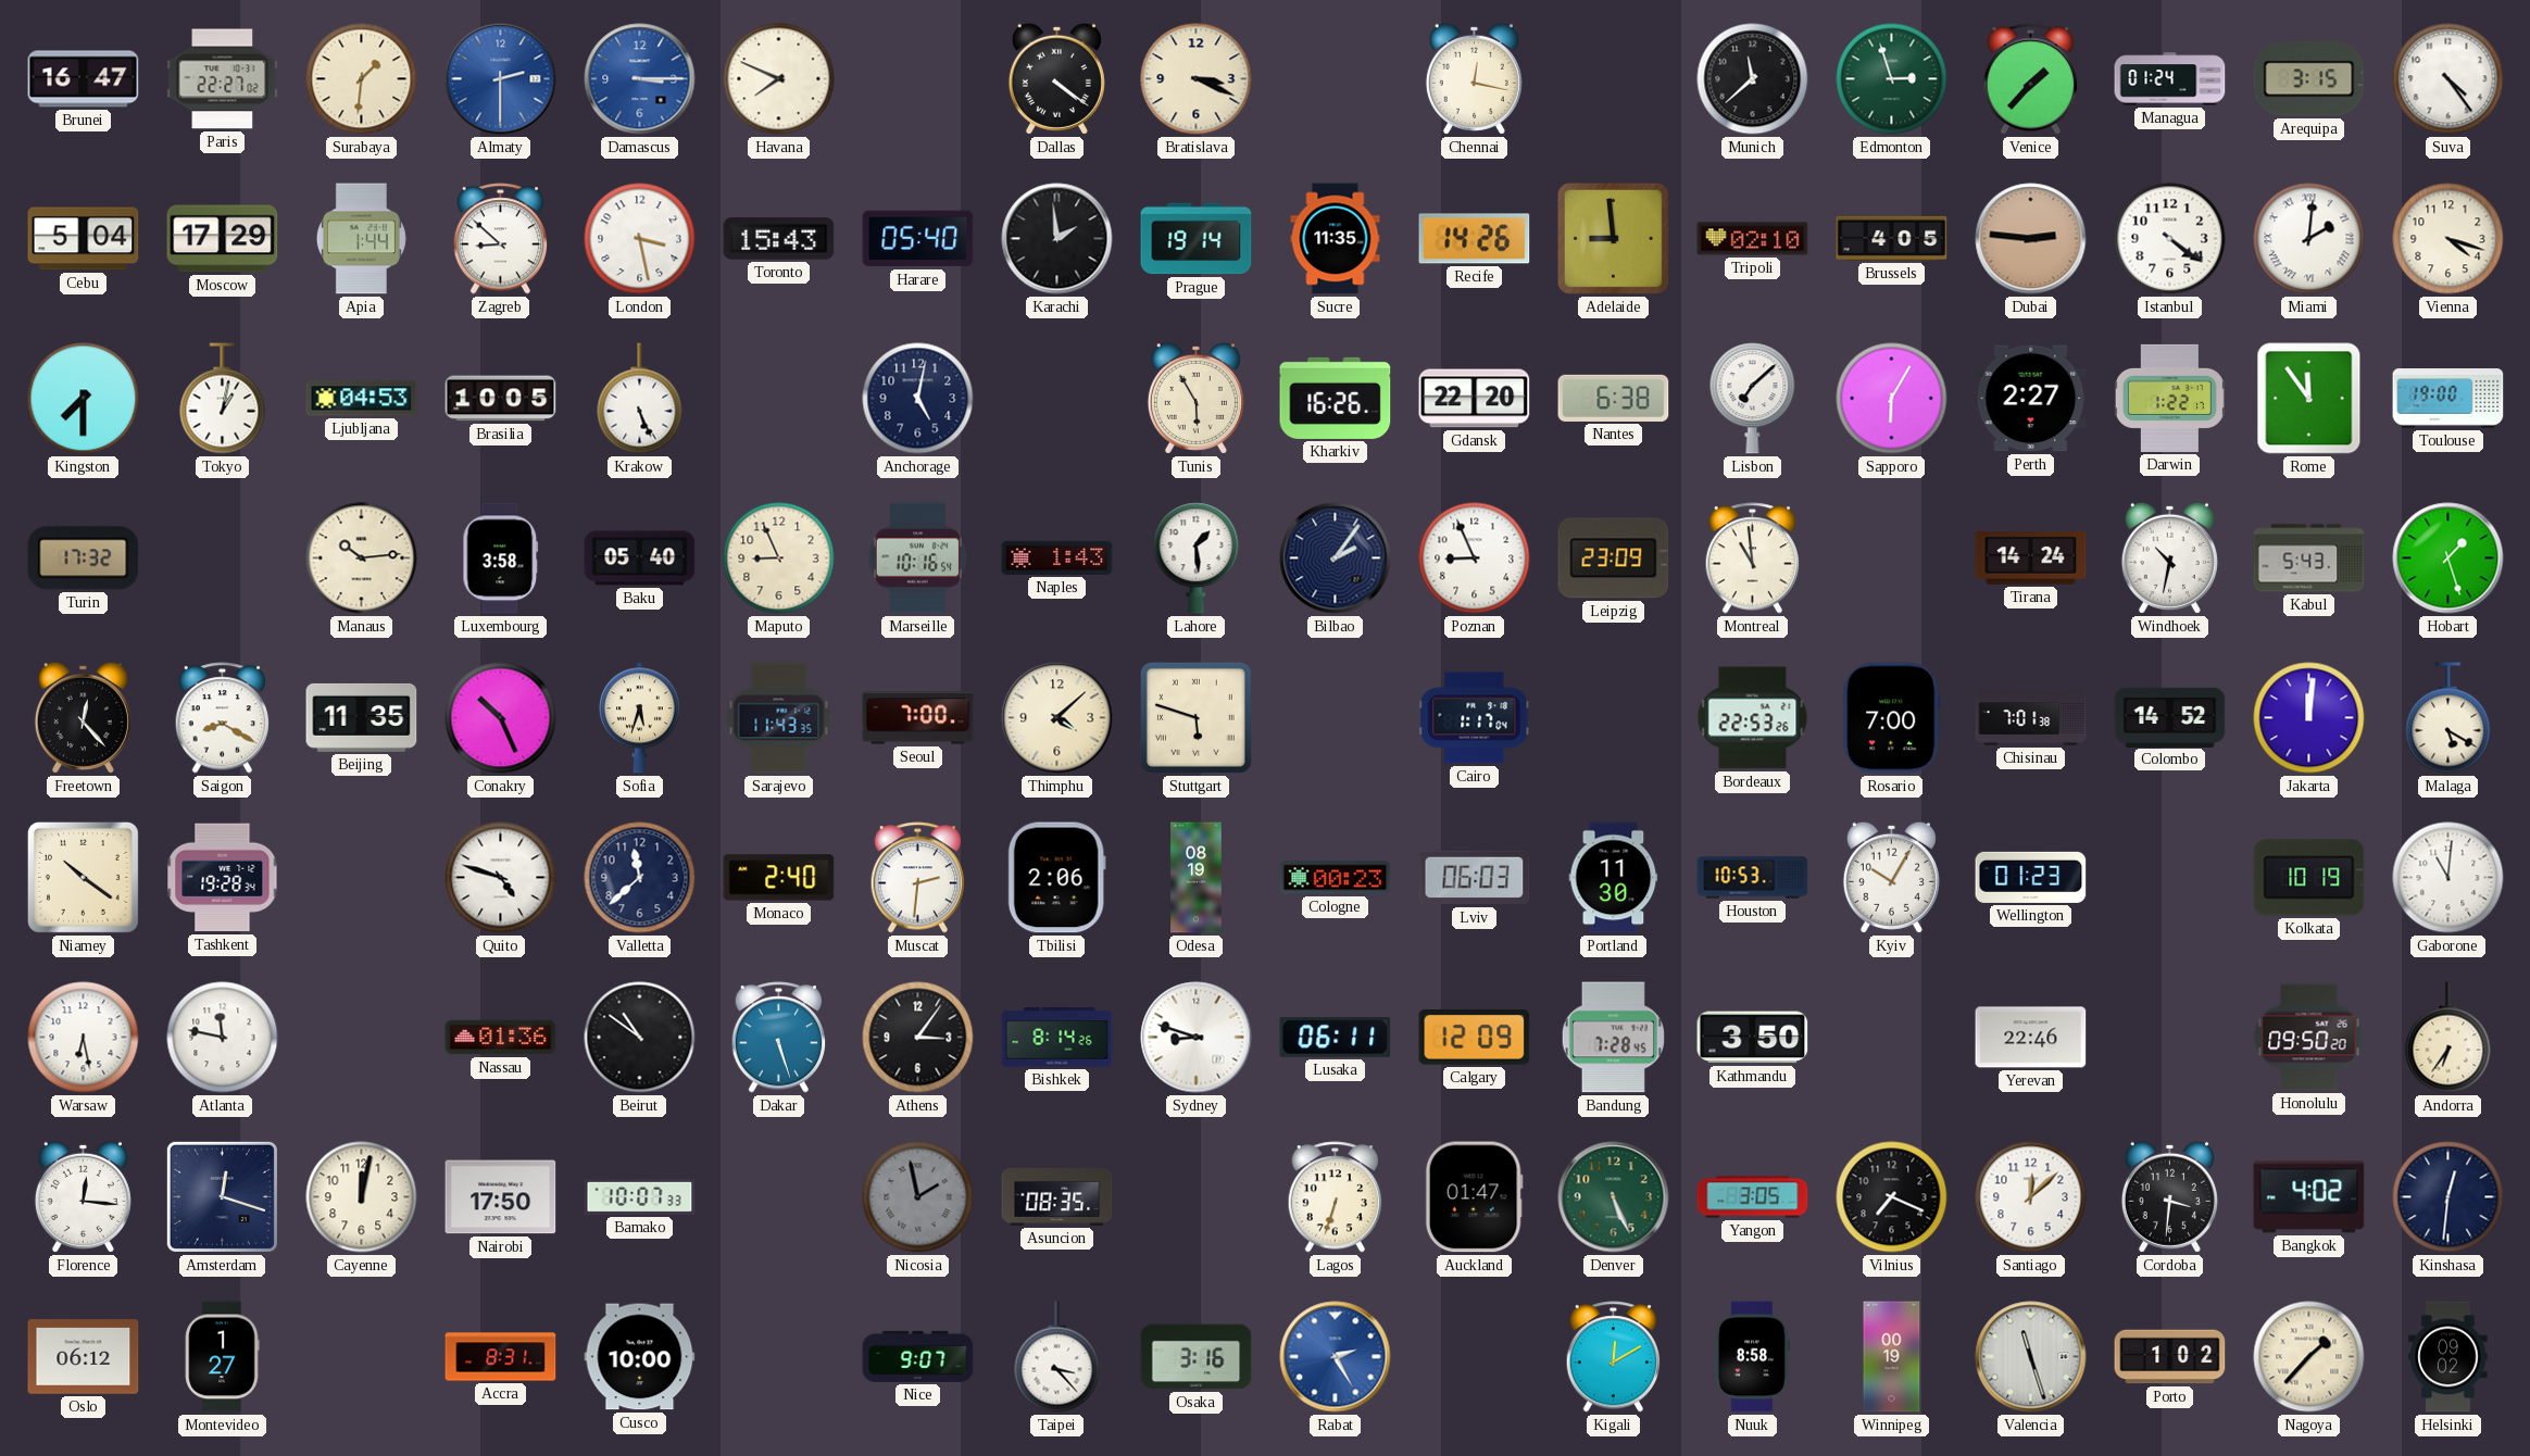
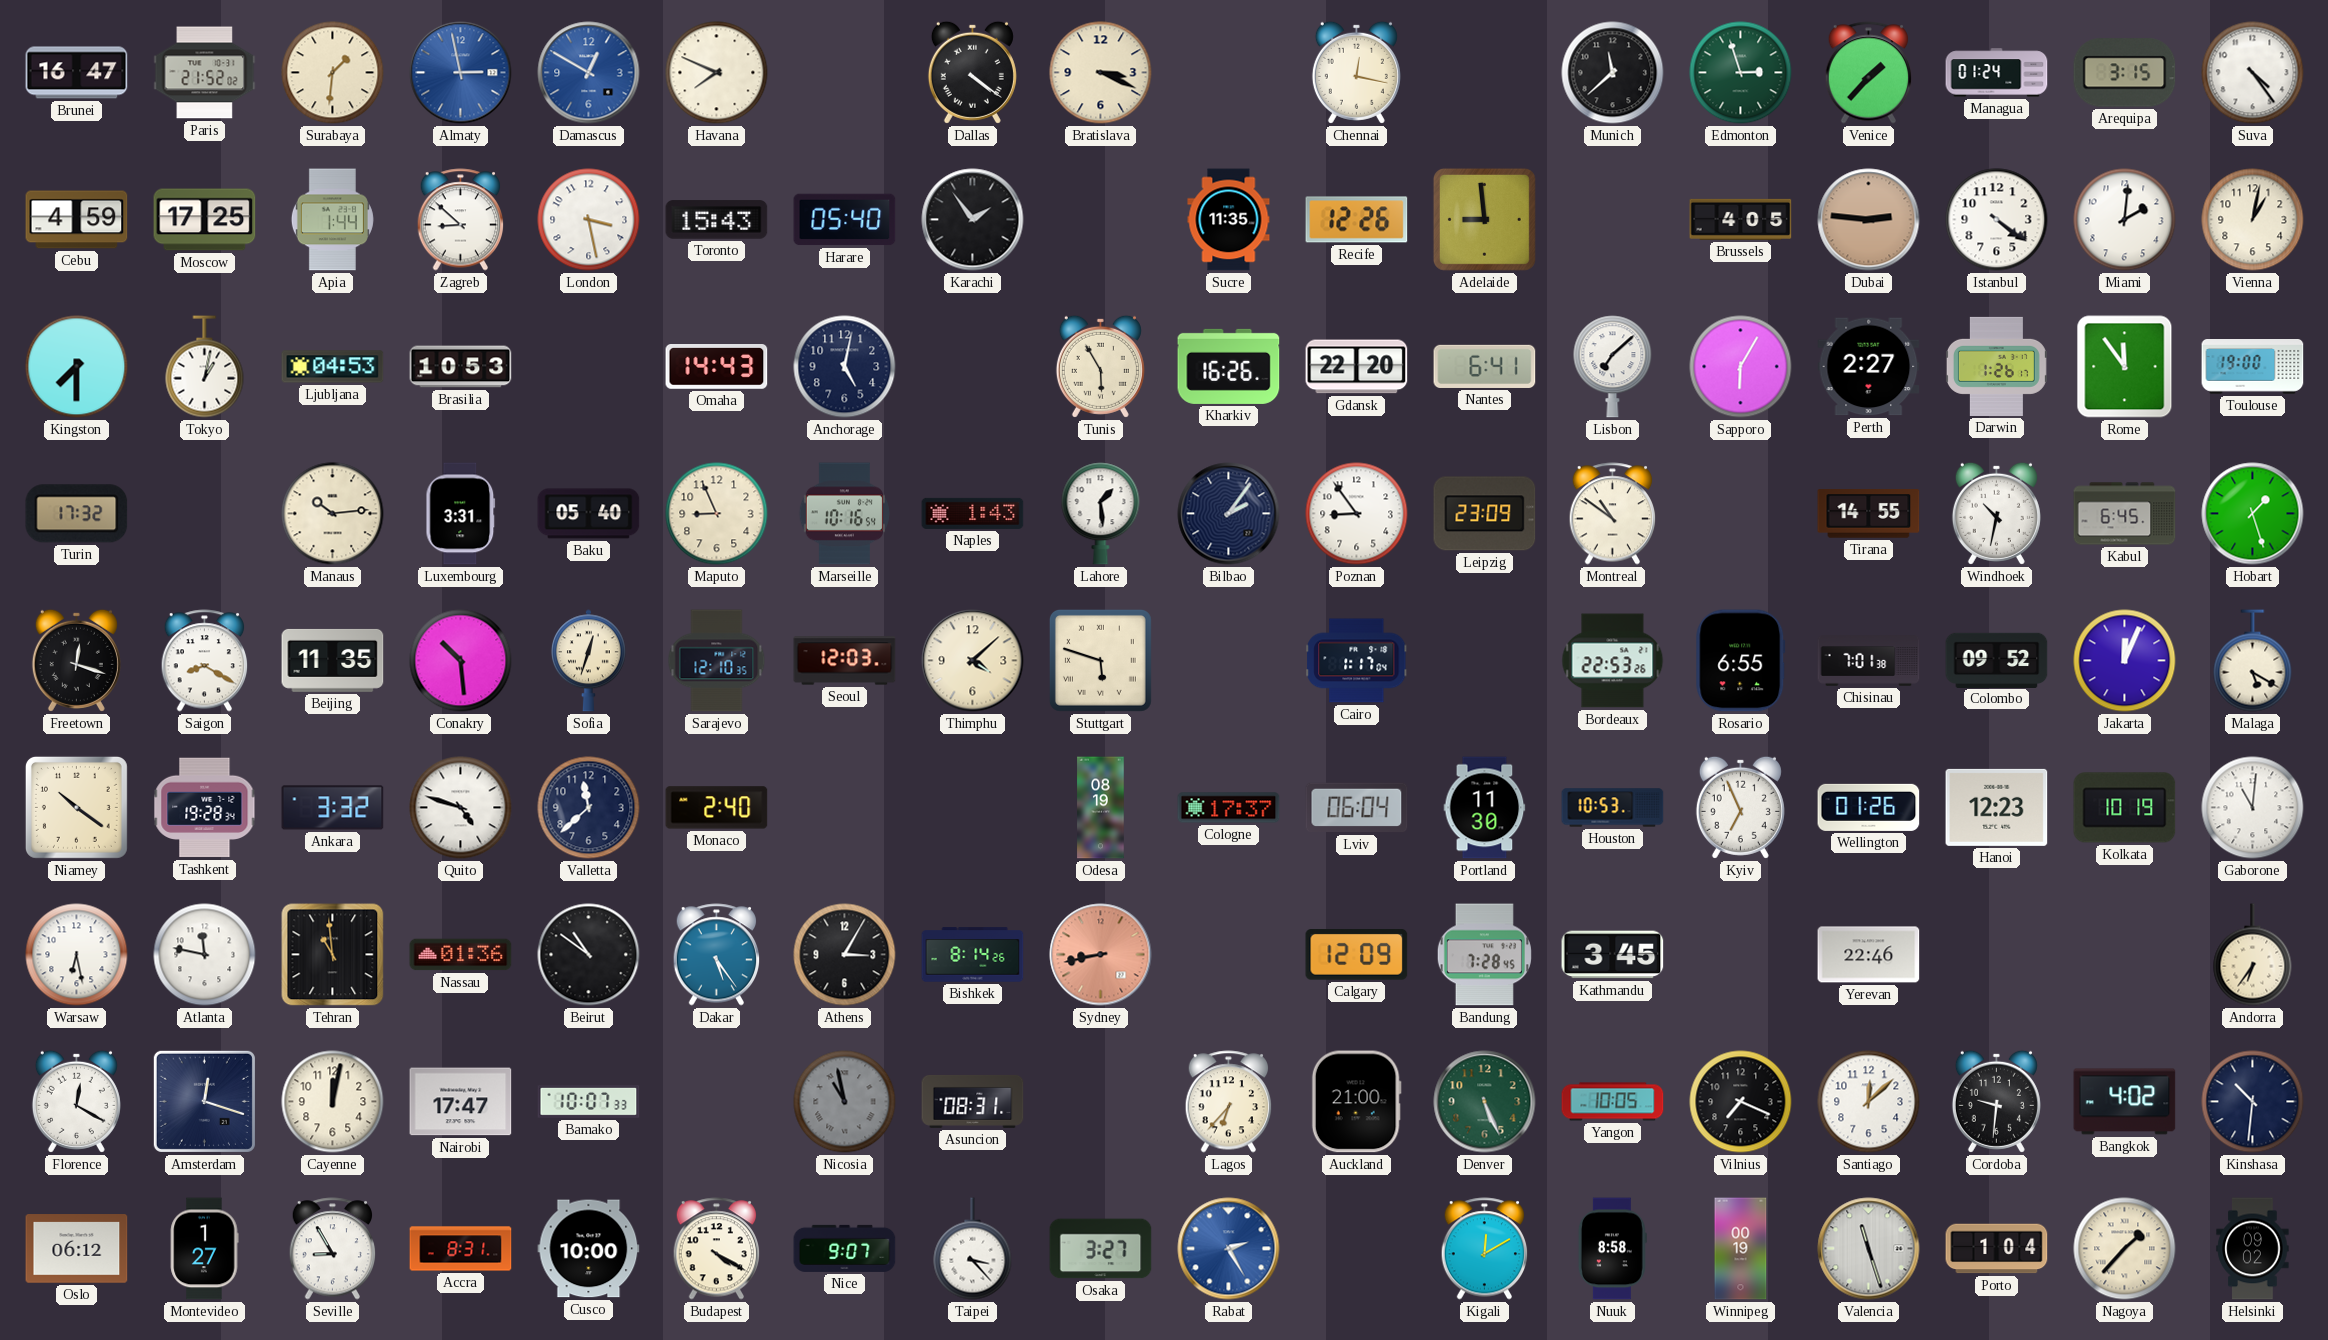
Paris: 22:27 -> 21:52
Almaty: 2:30 -> 2:58
Damascus: 3:15 -> 12:50
Cebu: 5:04 -> 4:59
Moscow: 17:29 -> 17:25
Karachi: 1:59 -> 1:54
Prague: 19:14 -> none
Recife: 14:26 -> 12:26
Tripoli: 02:10 -> none
Miami numerals: Roman -> Arabic
Vienna: 4:18 -> 1:02
Brasilia: 10:05 -> 10:53
Krakow: 5:26 -> none
Omaha: none -> 14:43
Nantes: 6:38 -> 6:41
Darwin: 1:22 -> 1:26
Luxembourg: 3:58 -> 3:31
Poznan: 8:56 -> 8:54
Montreal: 10:59 -> 10:51
Tirana: 14:24 -> 14:55
Kabul: 5:43 -> 6:45
Freetown: 12:23 -> 12:18
Conakry: 10:26 -> 10:29
Sofia: 5:33 -> 12:33
Sarajevo: 11:43 -> 12:10
Seoul: 7:00 -> 12:03
Rosario: 7:00 -> 6:55
Colombo: 14:52 -> 09:52
Jakarta: 12:01 -> 12:04
Ankara: none -> 3:32
Muscat: 2:31 -> none
Tbilisi: 2:06 -> none
Cologne: 00:23 -> 17:37
Lviv: 06:03 -> 06:04
Kyiv: 10:05 -> 6:56
Wellington: 01:23 -> 01:26
Hanoi: none -> 12:23
Tehran: none -> 10:59
Dakar: 5:27 -> 5:24
Athens: 3:06 -> 3:05
Sydney: 8:48 -> 8:43
Sydney dial: white -> salmon
Lusaka: 06:11 -> none
Kathmandu: 3:50 -> 3:45
Honolulu: 09:50 -> none
Florence: 12:16 -> 12:20
Nairobi: 17:50 -> 17:47
Nicosia: 1:58 -> 10:58
Asuncion: 08:35 -> 08:31
Lagos: 6:33 -> 6:37
Auckland: 01:47 -> 21:00
Yangon: 3:05 -> 10:05
Cordoba: 3:31 -> 9:31
Kinshasa: 12:31 -> 10:31
Seville: none -> 8:55
Budapest: none -> 4:20
Osaka: 3:16 -> 3:27
Porto: 1:02 -> 1:04
